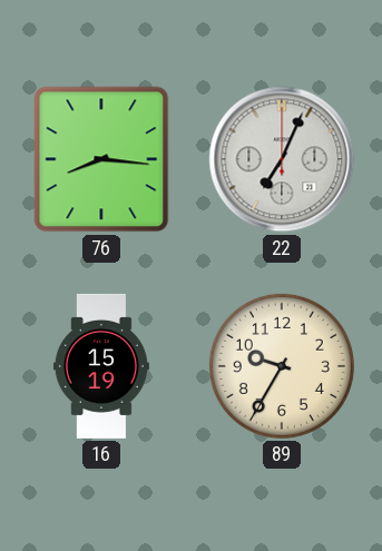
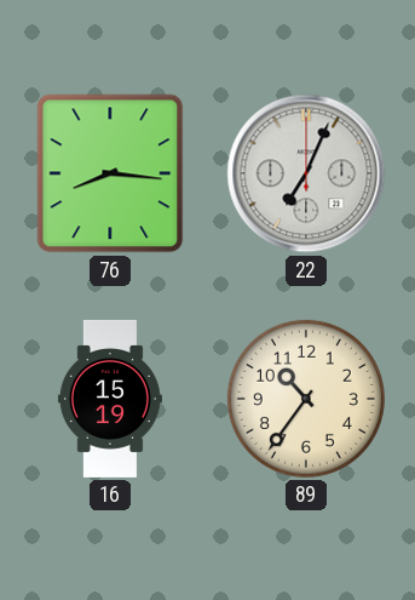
89: 9:35 -> 10:36
